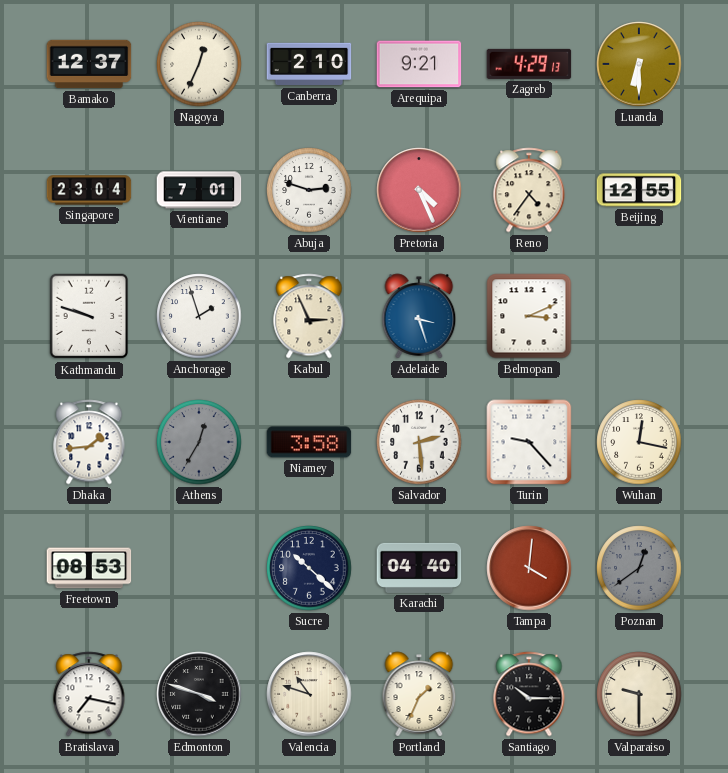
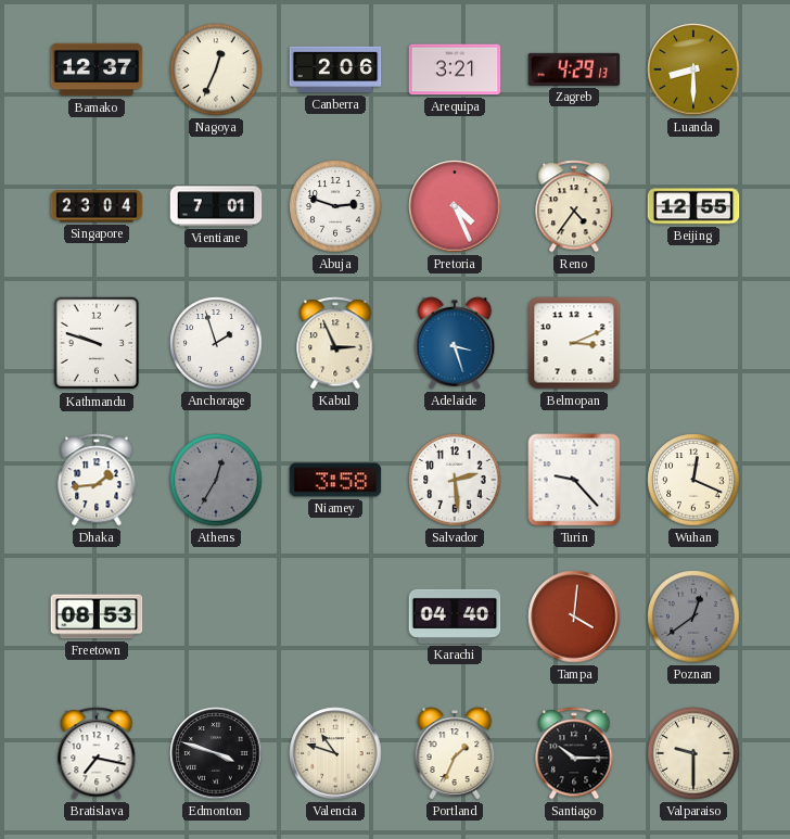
Canberra: 2:10 -> 2:06
Arequipa: 9:21 -> 3:21
Luanda: 6:30 -> 8:30
Wuhan: 12:17 -> 12:19
Sucre: 10:22 -> none
